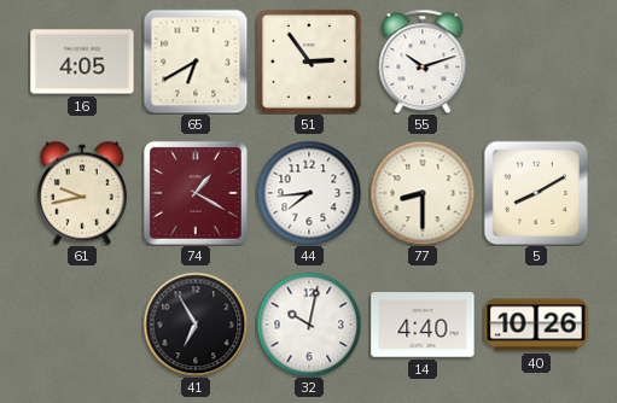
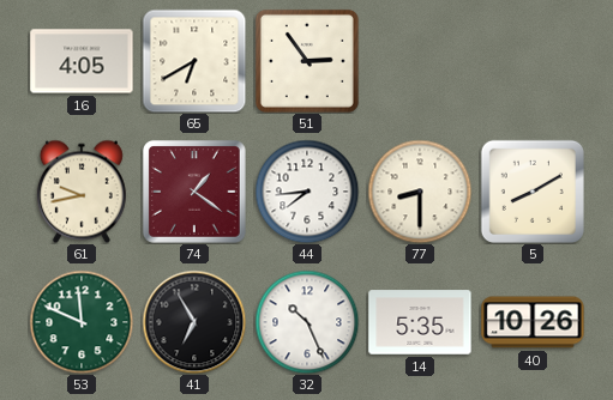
55: 10:12 -> none
74: 1:20 -> 1:21
53: none -> 11:49
32: 10:02 -> 10:26
14: 4:40 -> 5:35
